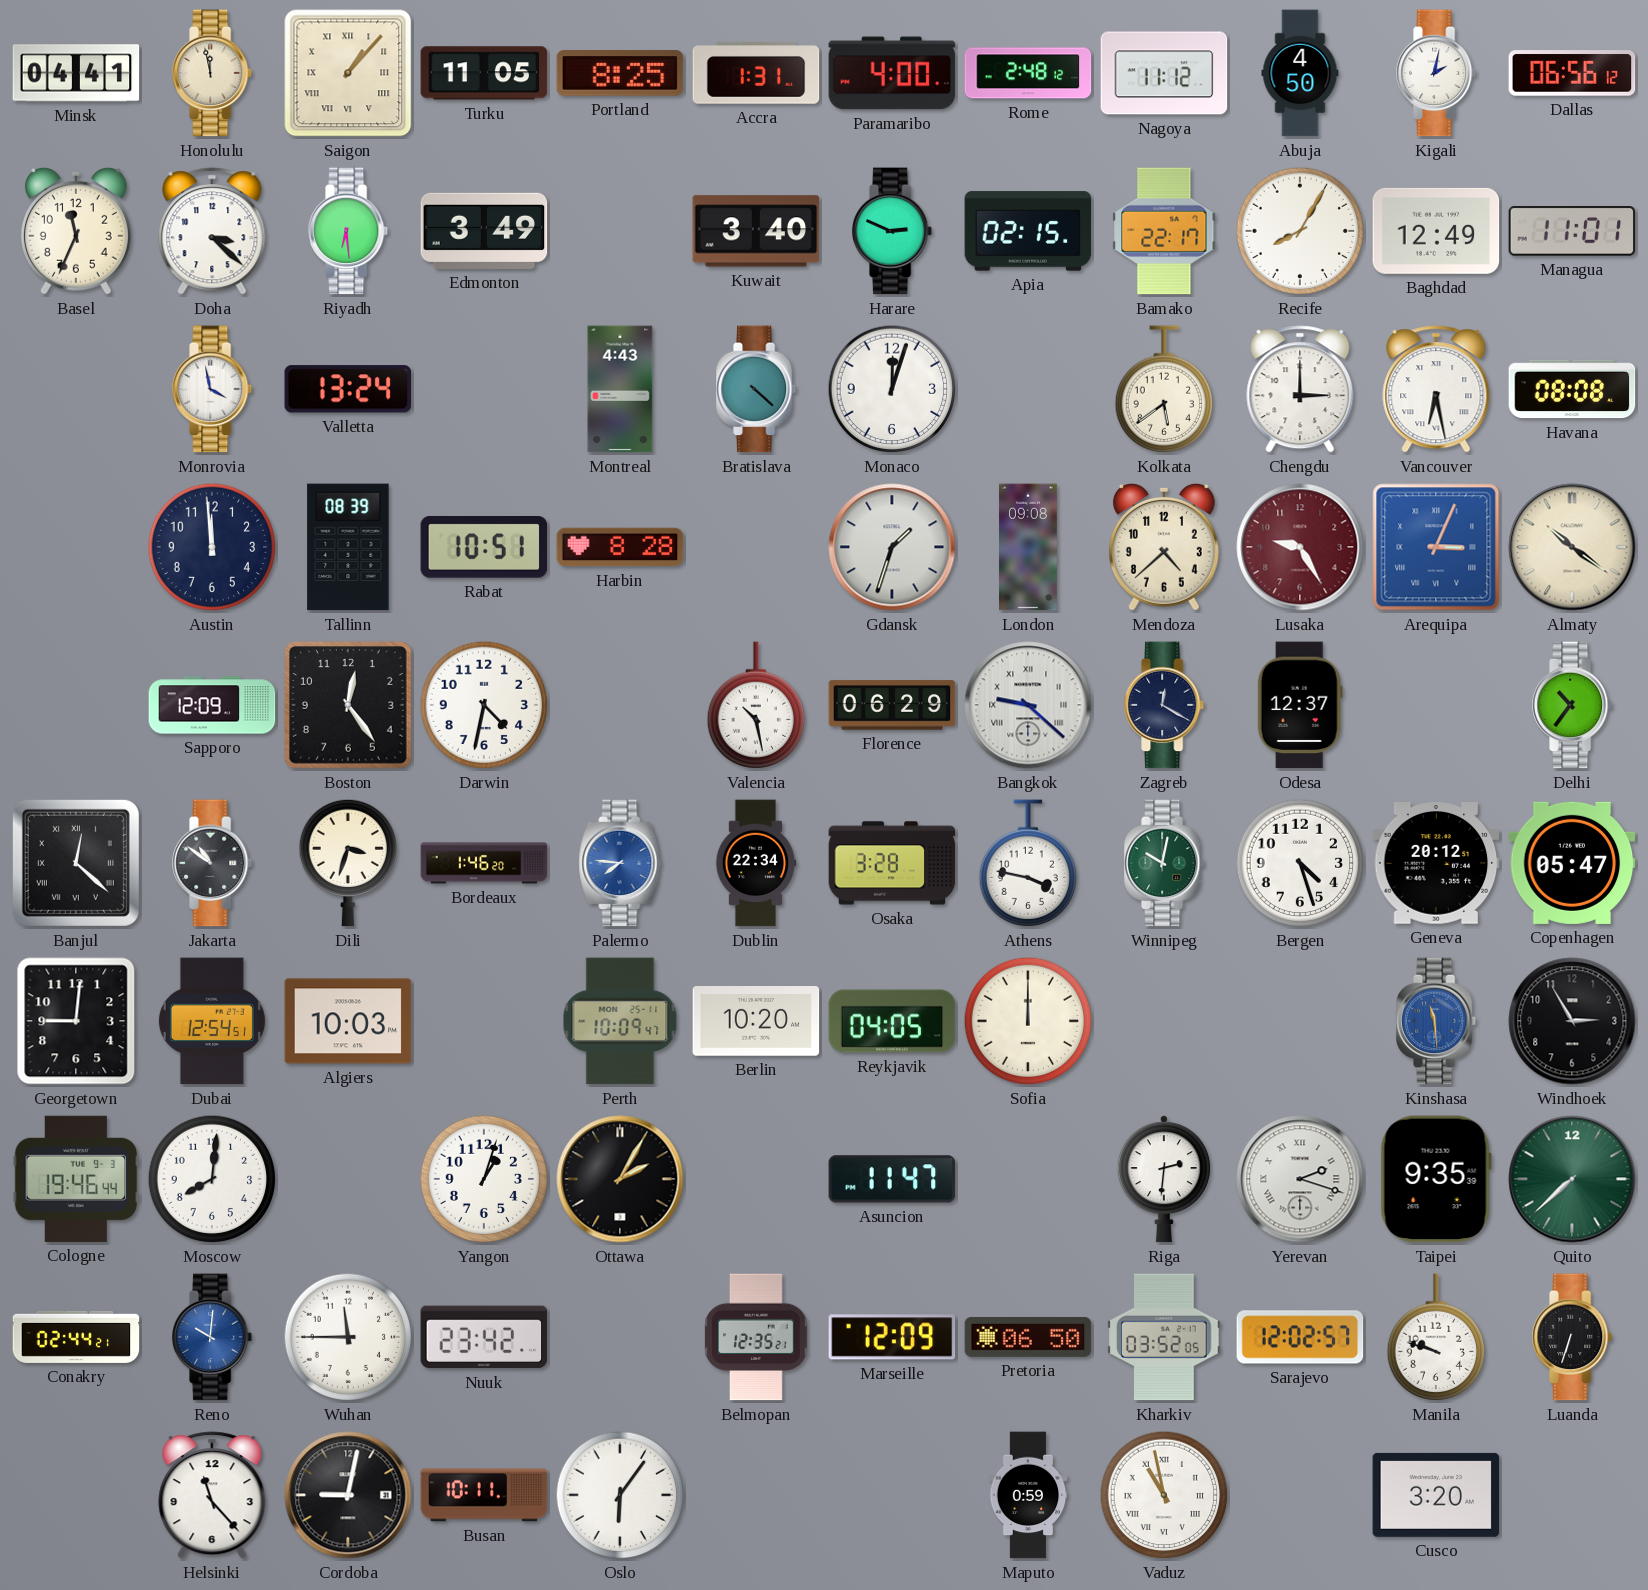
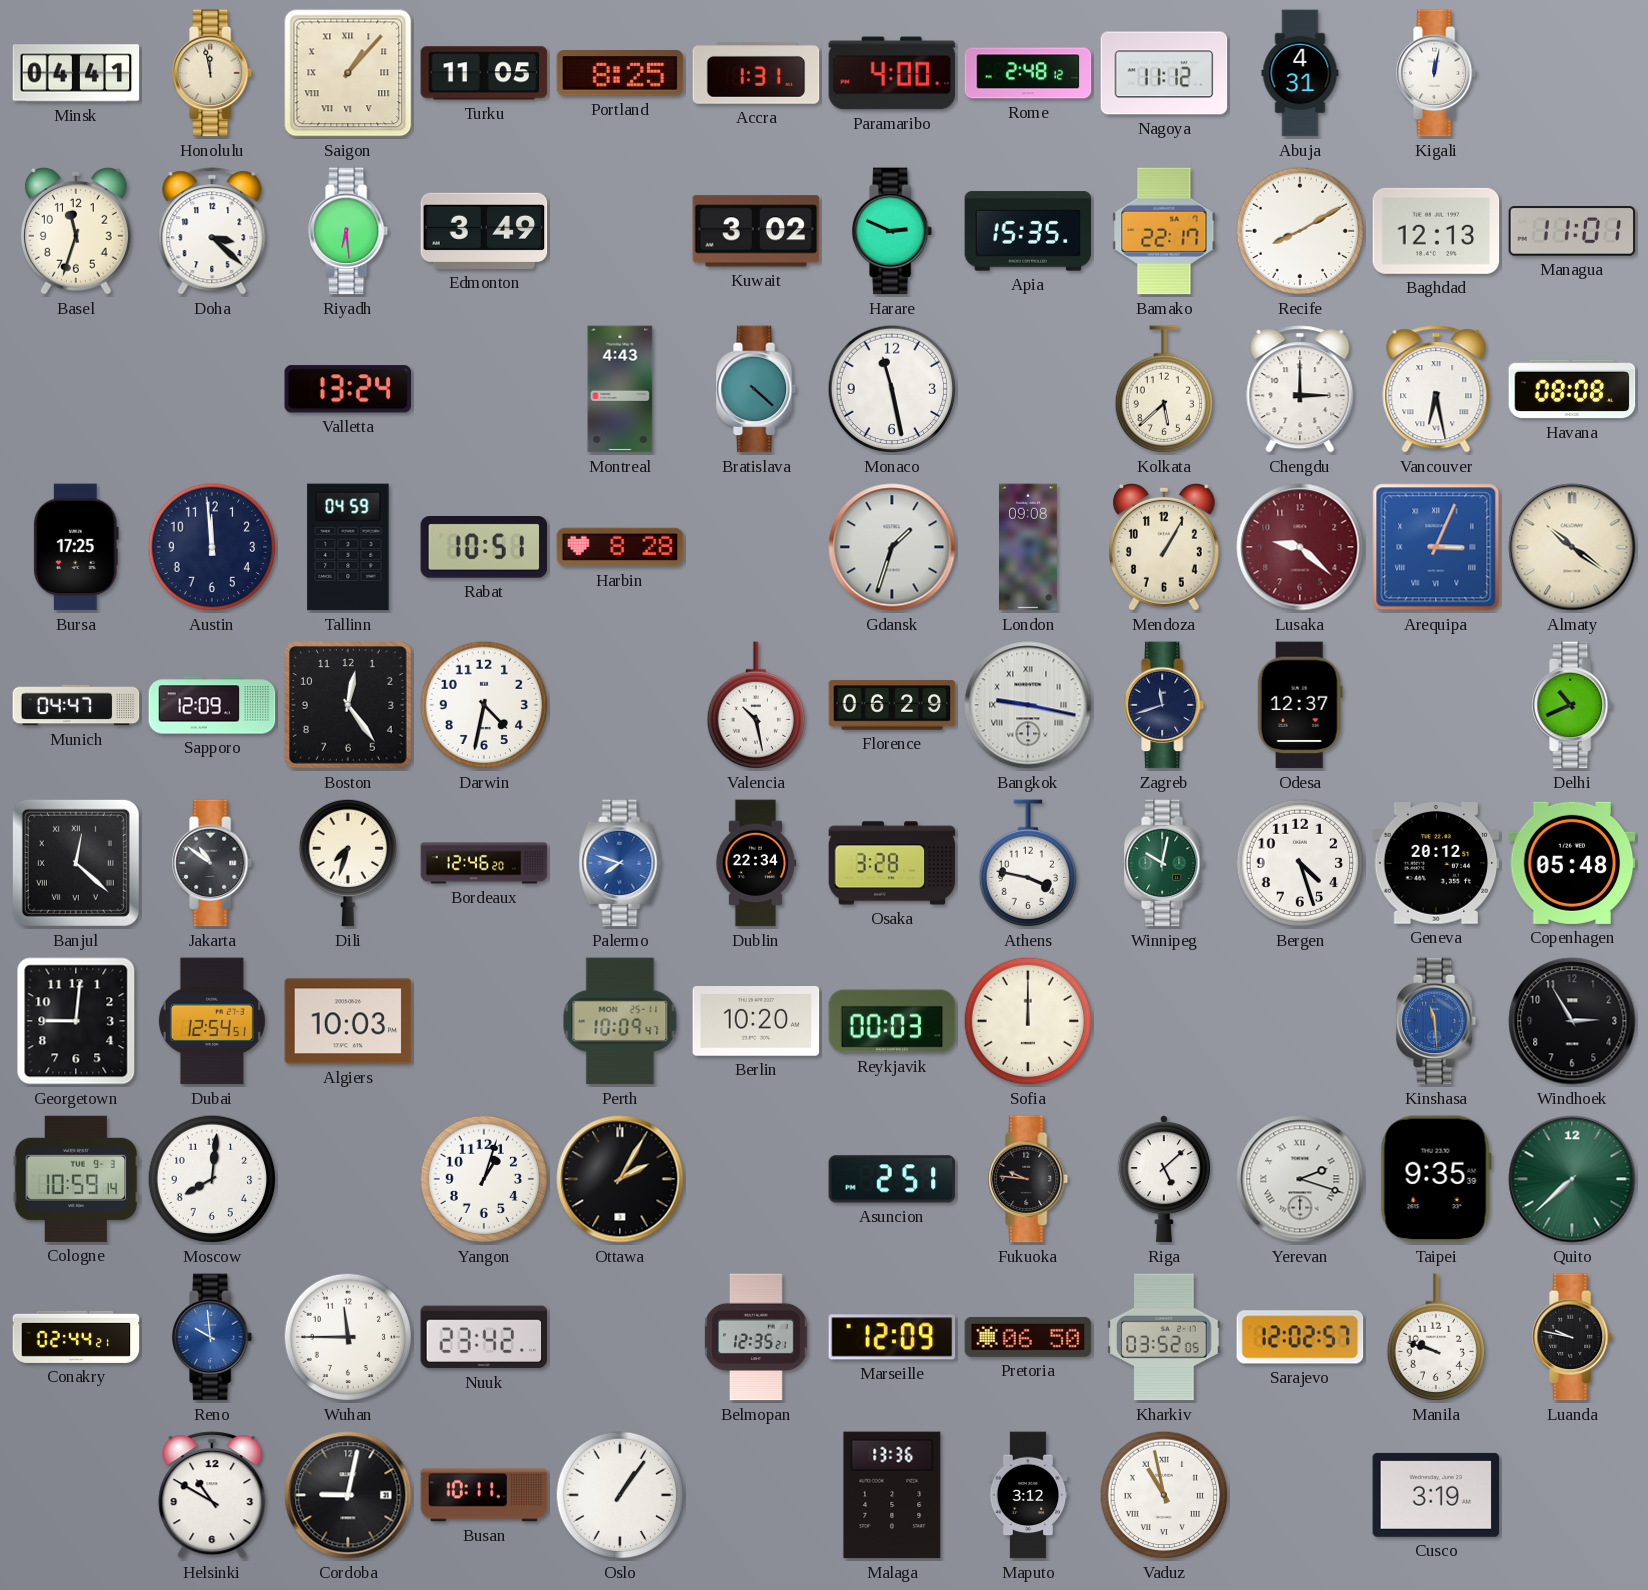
Abuja: 4:50 -> 4:31
Kigali: 2:02 -> 12:02
Dallas: 06:56 -> none
Basel: 11:34 -> 11:33
Kuwait: 3:40 -> 3:02
Apia: 02:15 -> 15:35
Recife: 8:05 -> 8:10
Baghdad: 12:49 -> 12:13
Monrovia: 3:58 -> none
Monaco: 12:03 -> 11:28
Kolkata: 5:39 -> 5:38
Bursa: none -> 17:25
Tallinn: 08:39 -> 04:59
Mendoza: 4:38 -> 1:05
Lusaka: 9:25 -> 9:22
Munich: none -> 04:47
Bangkok: 9:22 -> 9:17
Zagreb: 12:20 -> 11:42
Delhi: 10:36 -> 10:41
Dili: 3:33 -> 7:33
Bordeaux: 1:46 -> 12:46
Palermo: 7:46 -> 7:48
Copenhagen: 05:47 -> 05:48
Reykjavik: 04:05 -> 00:03
Cologne: 19:46 -> 10:59
Asuncion: 11:47 -> 2:51
Fukuoka: none -> 9:46
Riga: 2:31 -> 5:08
Reno: 10:01 -> 9:59
Luanda: 6:33 -> 9:47
Helsinki: 11:23 -> 10:50
Oslo: 6:06 -> 1:06
Malaga: none -> 13:36
Maputo: 0:59 -> 3:12
Cusco: 3:20 -> 3:19
